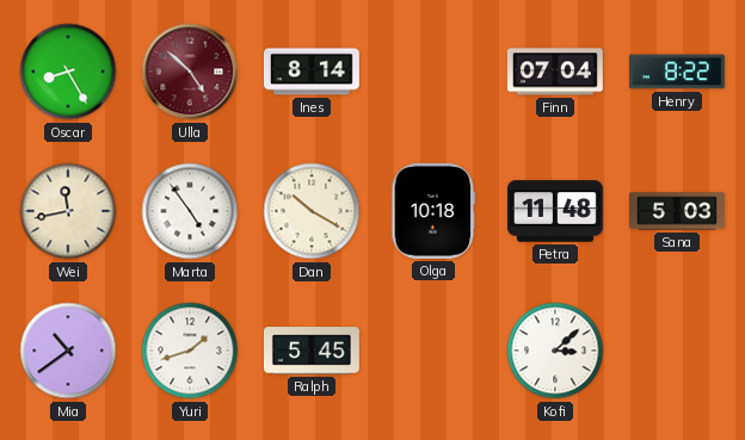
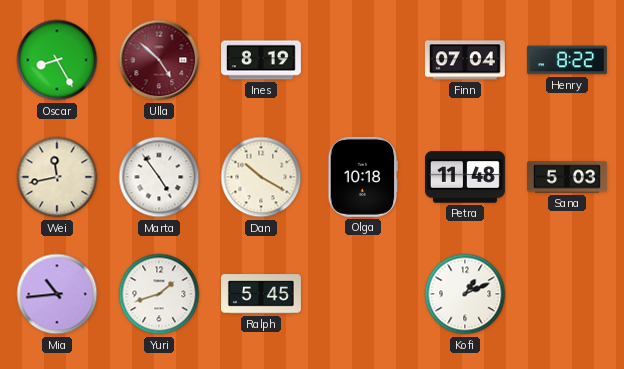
Ines: 8:14 -> 8:19
Mia: 10:39 -> 10:44
Kofi: 3:08 -> 1:11
